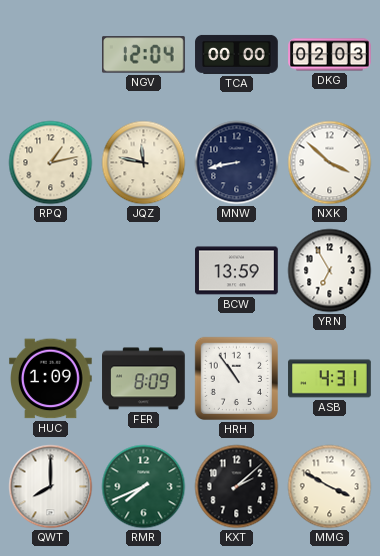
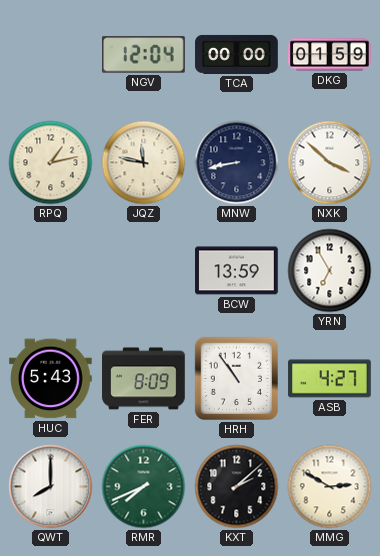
DKG: 02:03 -> 01:59
HUC: 1:09 -> 5:43
ASB: 4:31 -> 4:27
MMG: 3:50 -> 2:50
